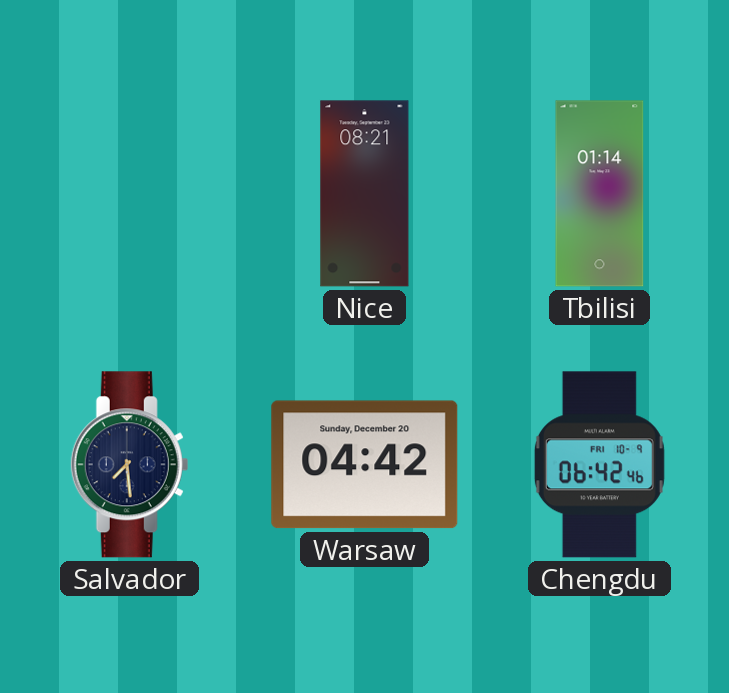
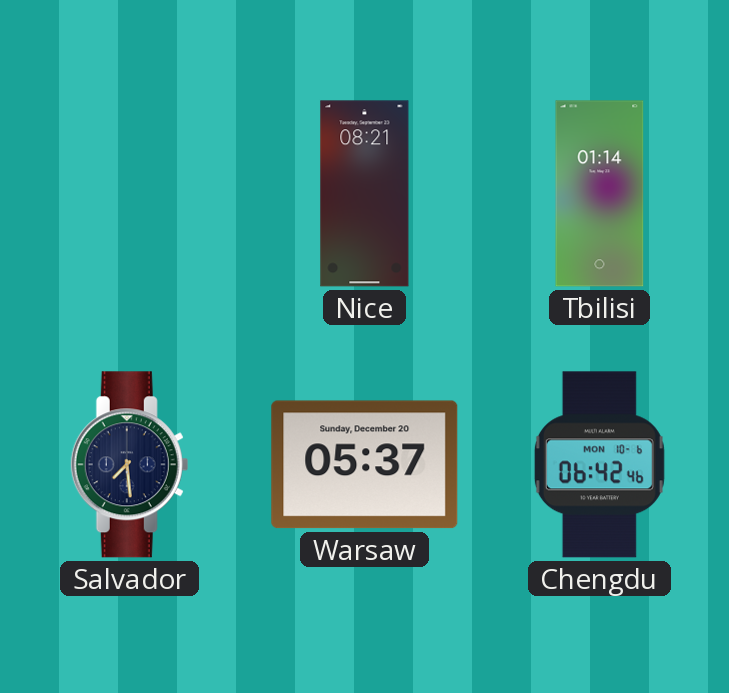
Warsaw: 04:42 -> 05:37
Chengdu date: FRI 10-9 -> MON 10-6
